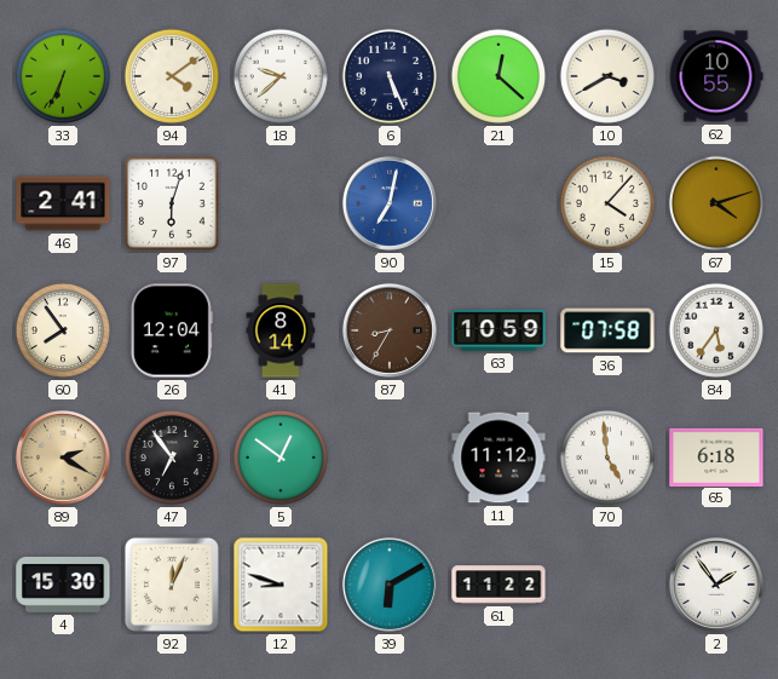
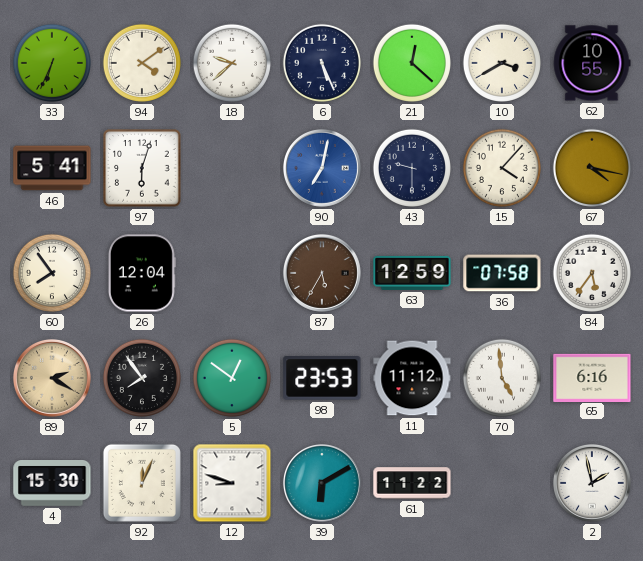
46: 2:41 -> 5:41
43: none -> 9:30
67: 4:12 -> 4:17
41: 8:14 -> none
87: 8:35 -> 5:35
63: 10:59 -> 12:59
47: 6:54 -> 7:54
98: none -> 23:53
65: 6:18 -> 6:16
2: 1:54 -> 1:58
